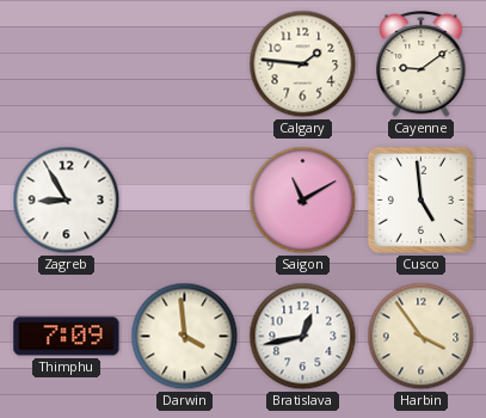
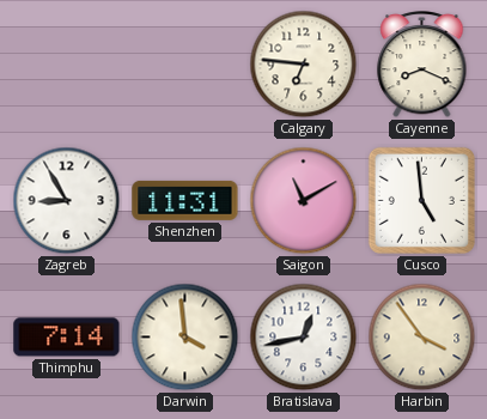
Calgary: 1:46 -> 6:46
Cayenne: 9:09 -> 8:19
Shenzhen: none -> 11:31
Thimphu: 7:09 -> 7:14
